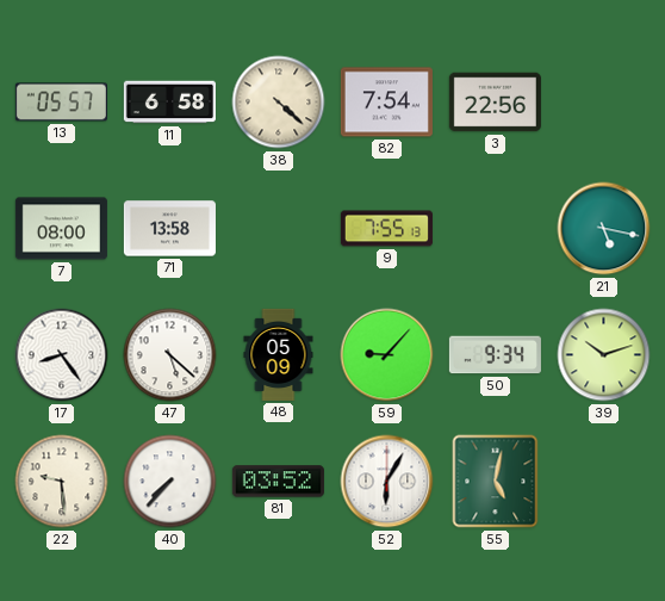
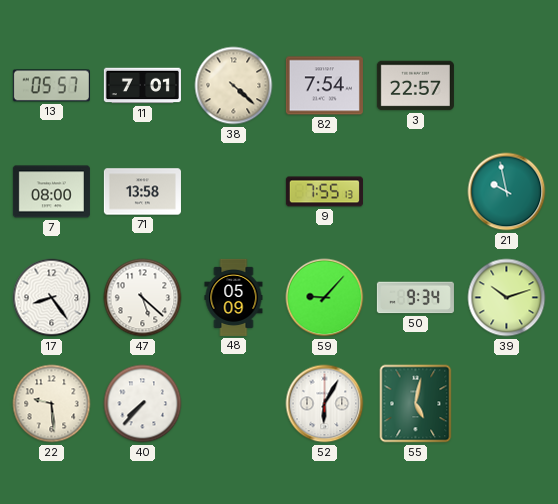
11: 6:58 -> 7:01
3: 22:56 -> 22:57
21: 5:17 -> 9:58
81: 03:52 -> none
